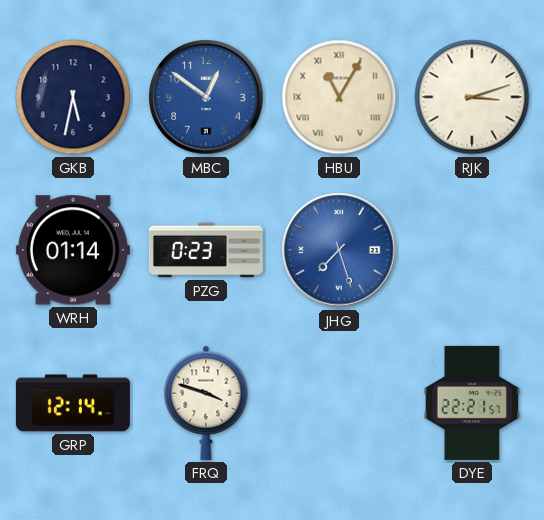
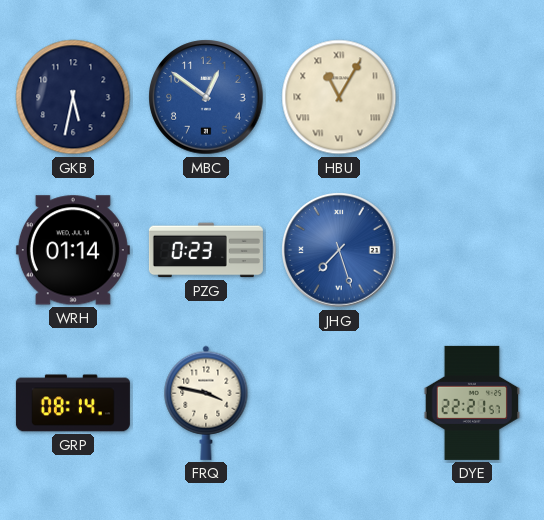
RJK: 3:12 -> none
GRP: 12:14 -> 08:14
FRQ: 3:48 -> 3:47
